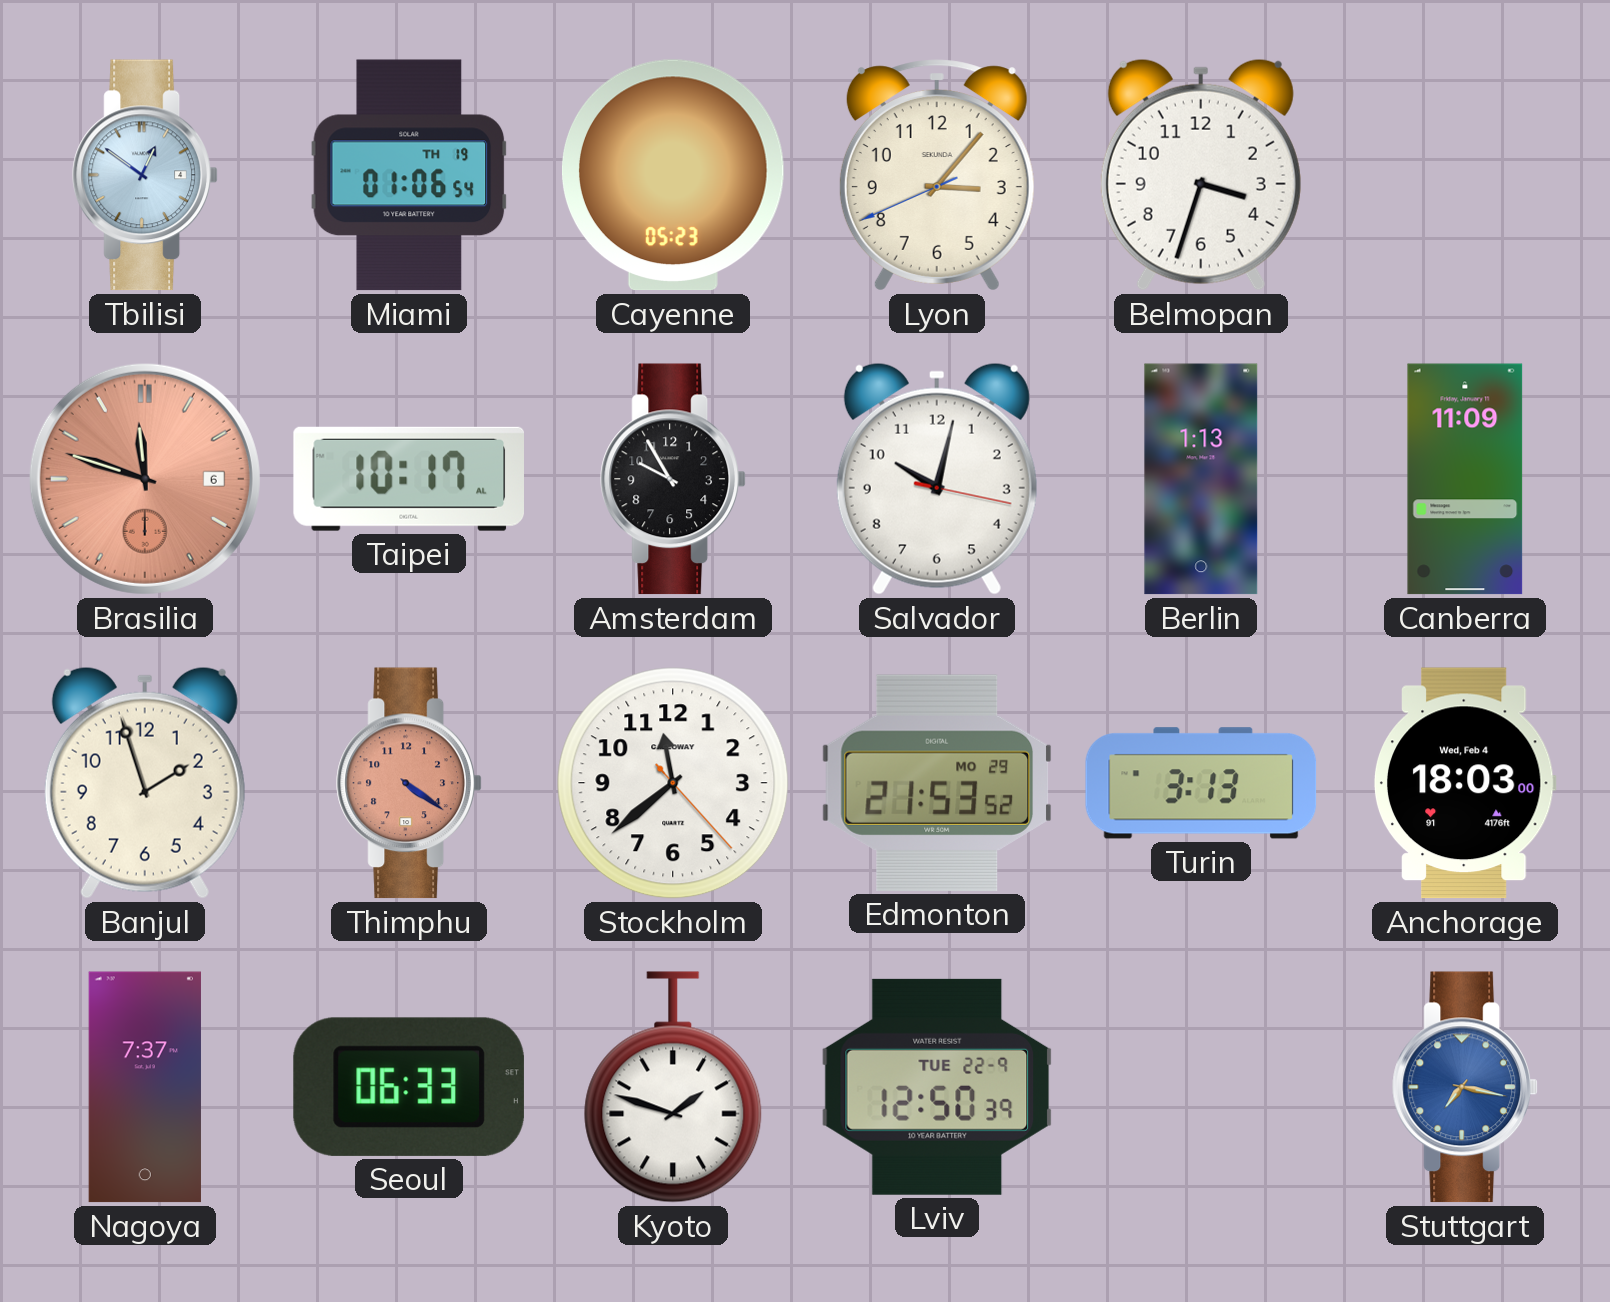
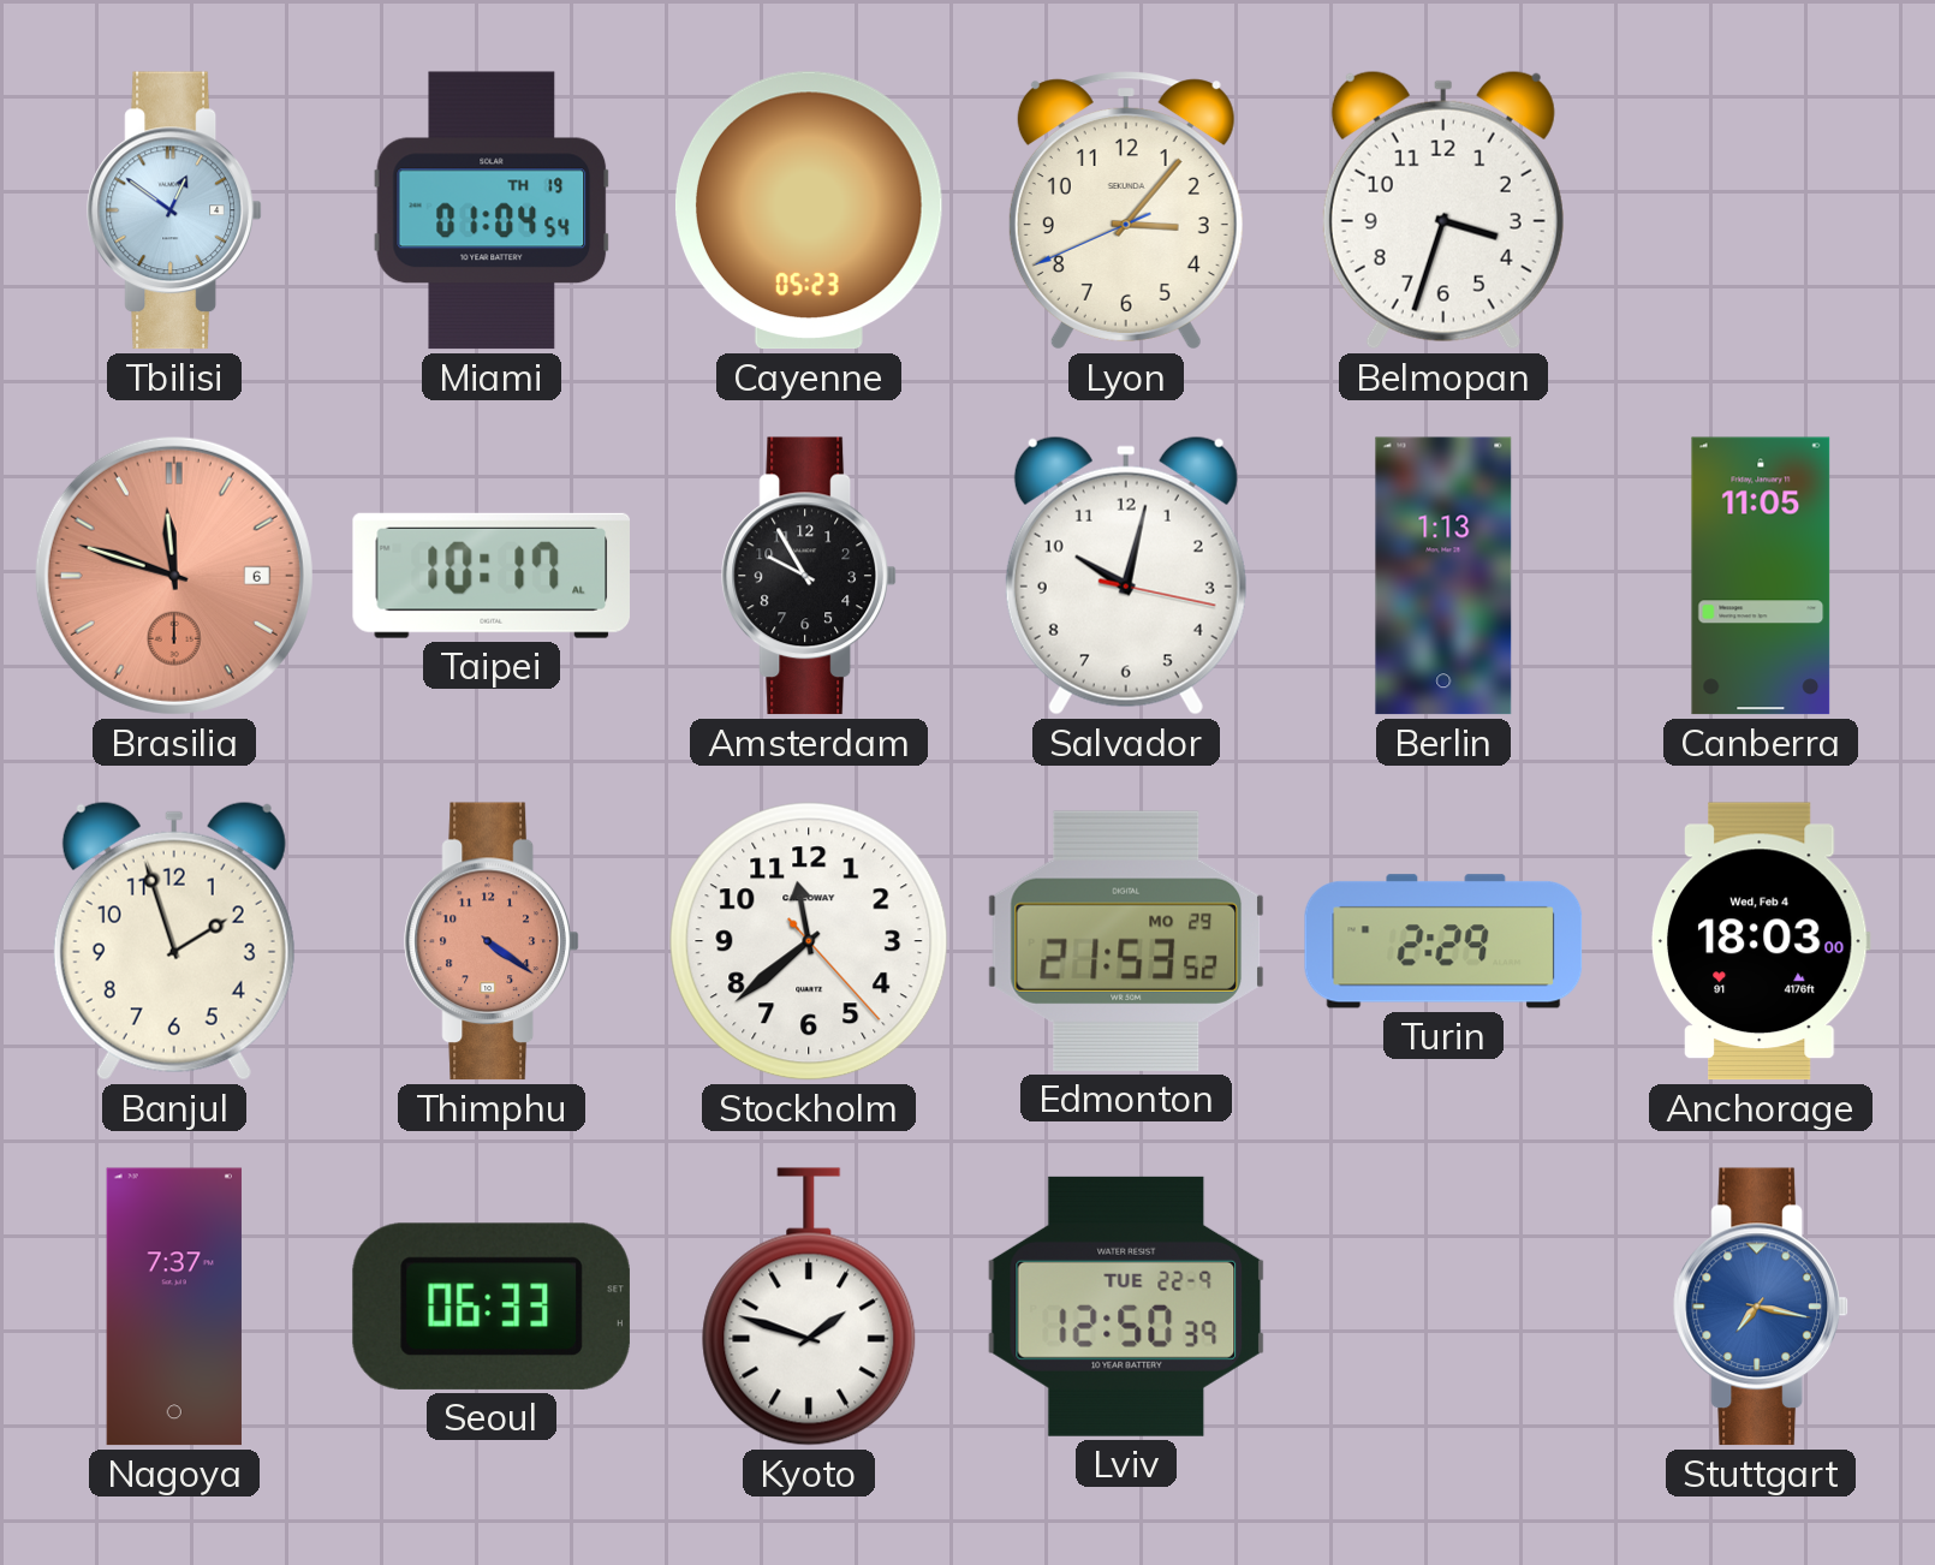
Miami: 01:06 -> 01:04
Canberra: 11:09 -> 11:05
Turin: 3:13 -> 2:29
